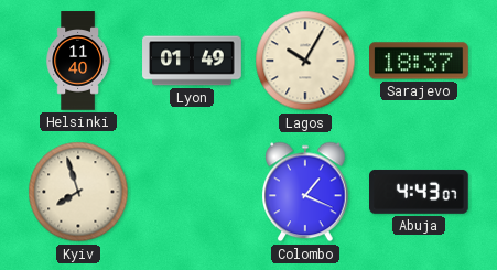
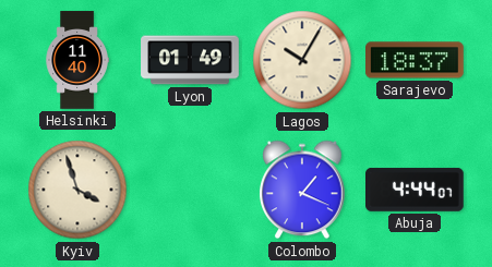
Kyiv: 7:57 -> 3:57
Abuja: 4:43 -> 4:44
